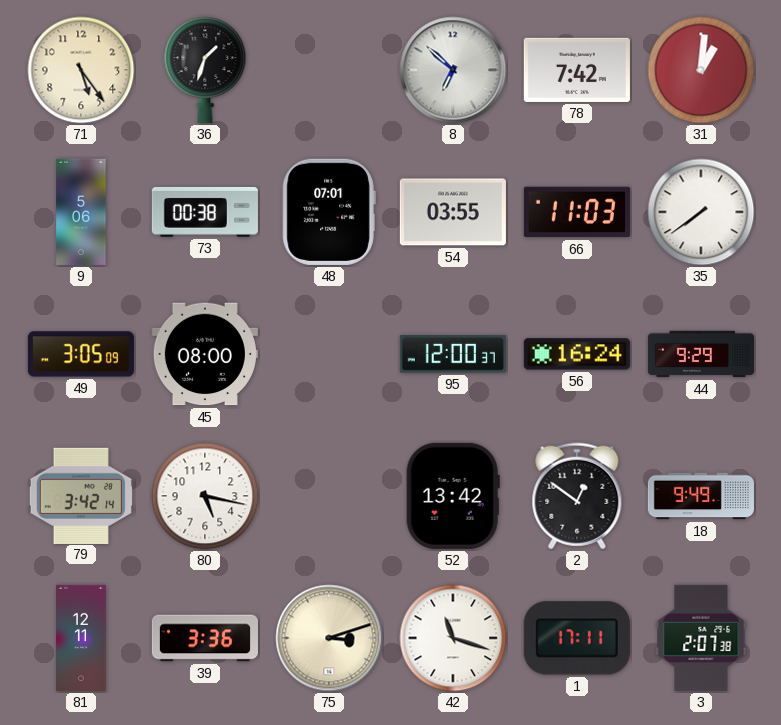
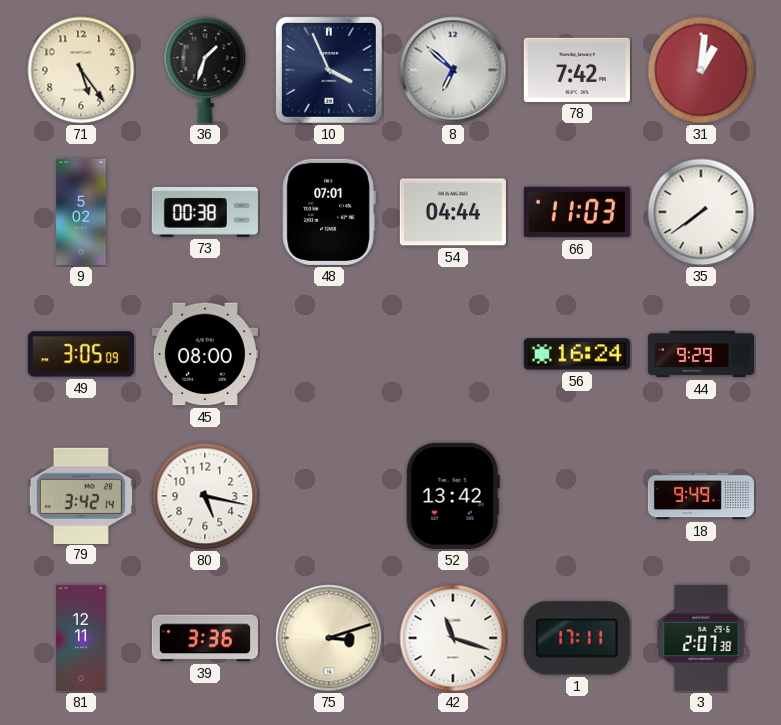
10: none -> 3:56
9: 5:06 -> 5:02
54: 03:55 -> 04:44
95: 12:00 -> none
2: 12:51 -> none
